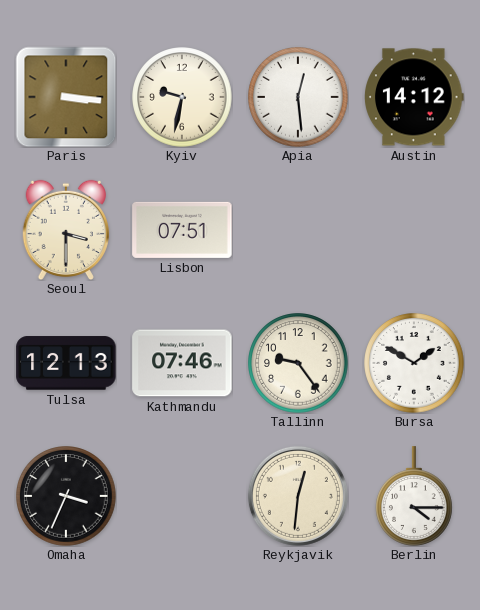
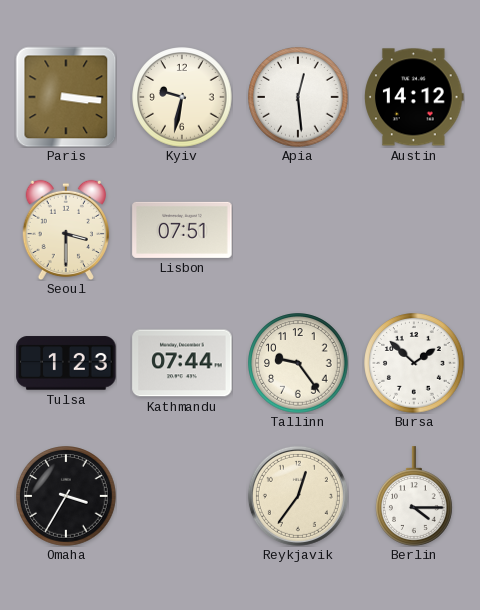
Tulsa: 12:13 -> 1:23
Kathmandu: 07:46 -> 07:44
Bursa: 1:50 -> 1:52
Omaha: 3:34 -> 3:35
Reykjavik: 12:31 -> 12:36
